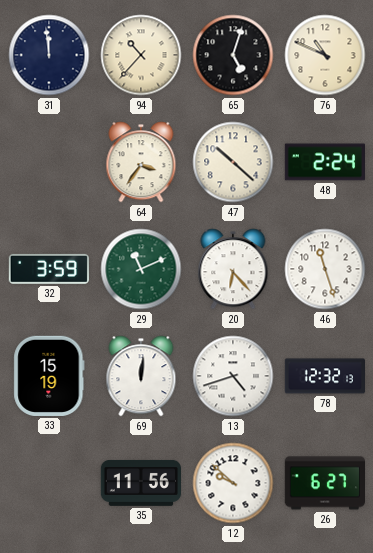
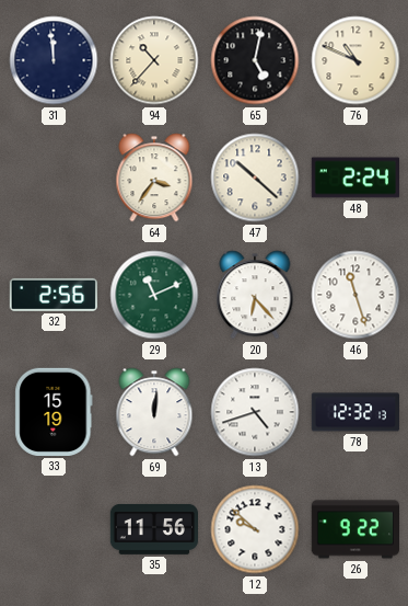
65: 5:03 -> 5:02
32: 3:59 -> 2:56
26: 6:27 -> 9:22
